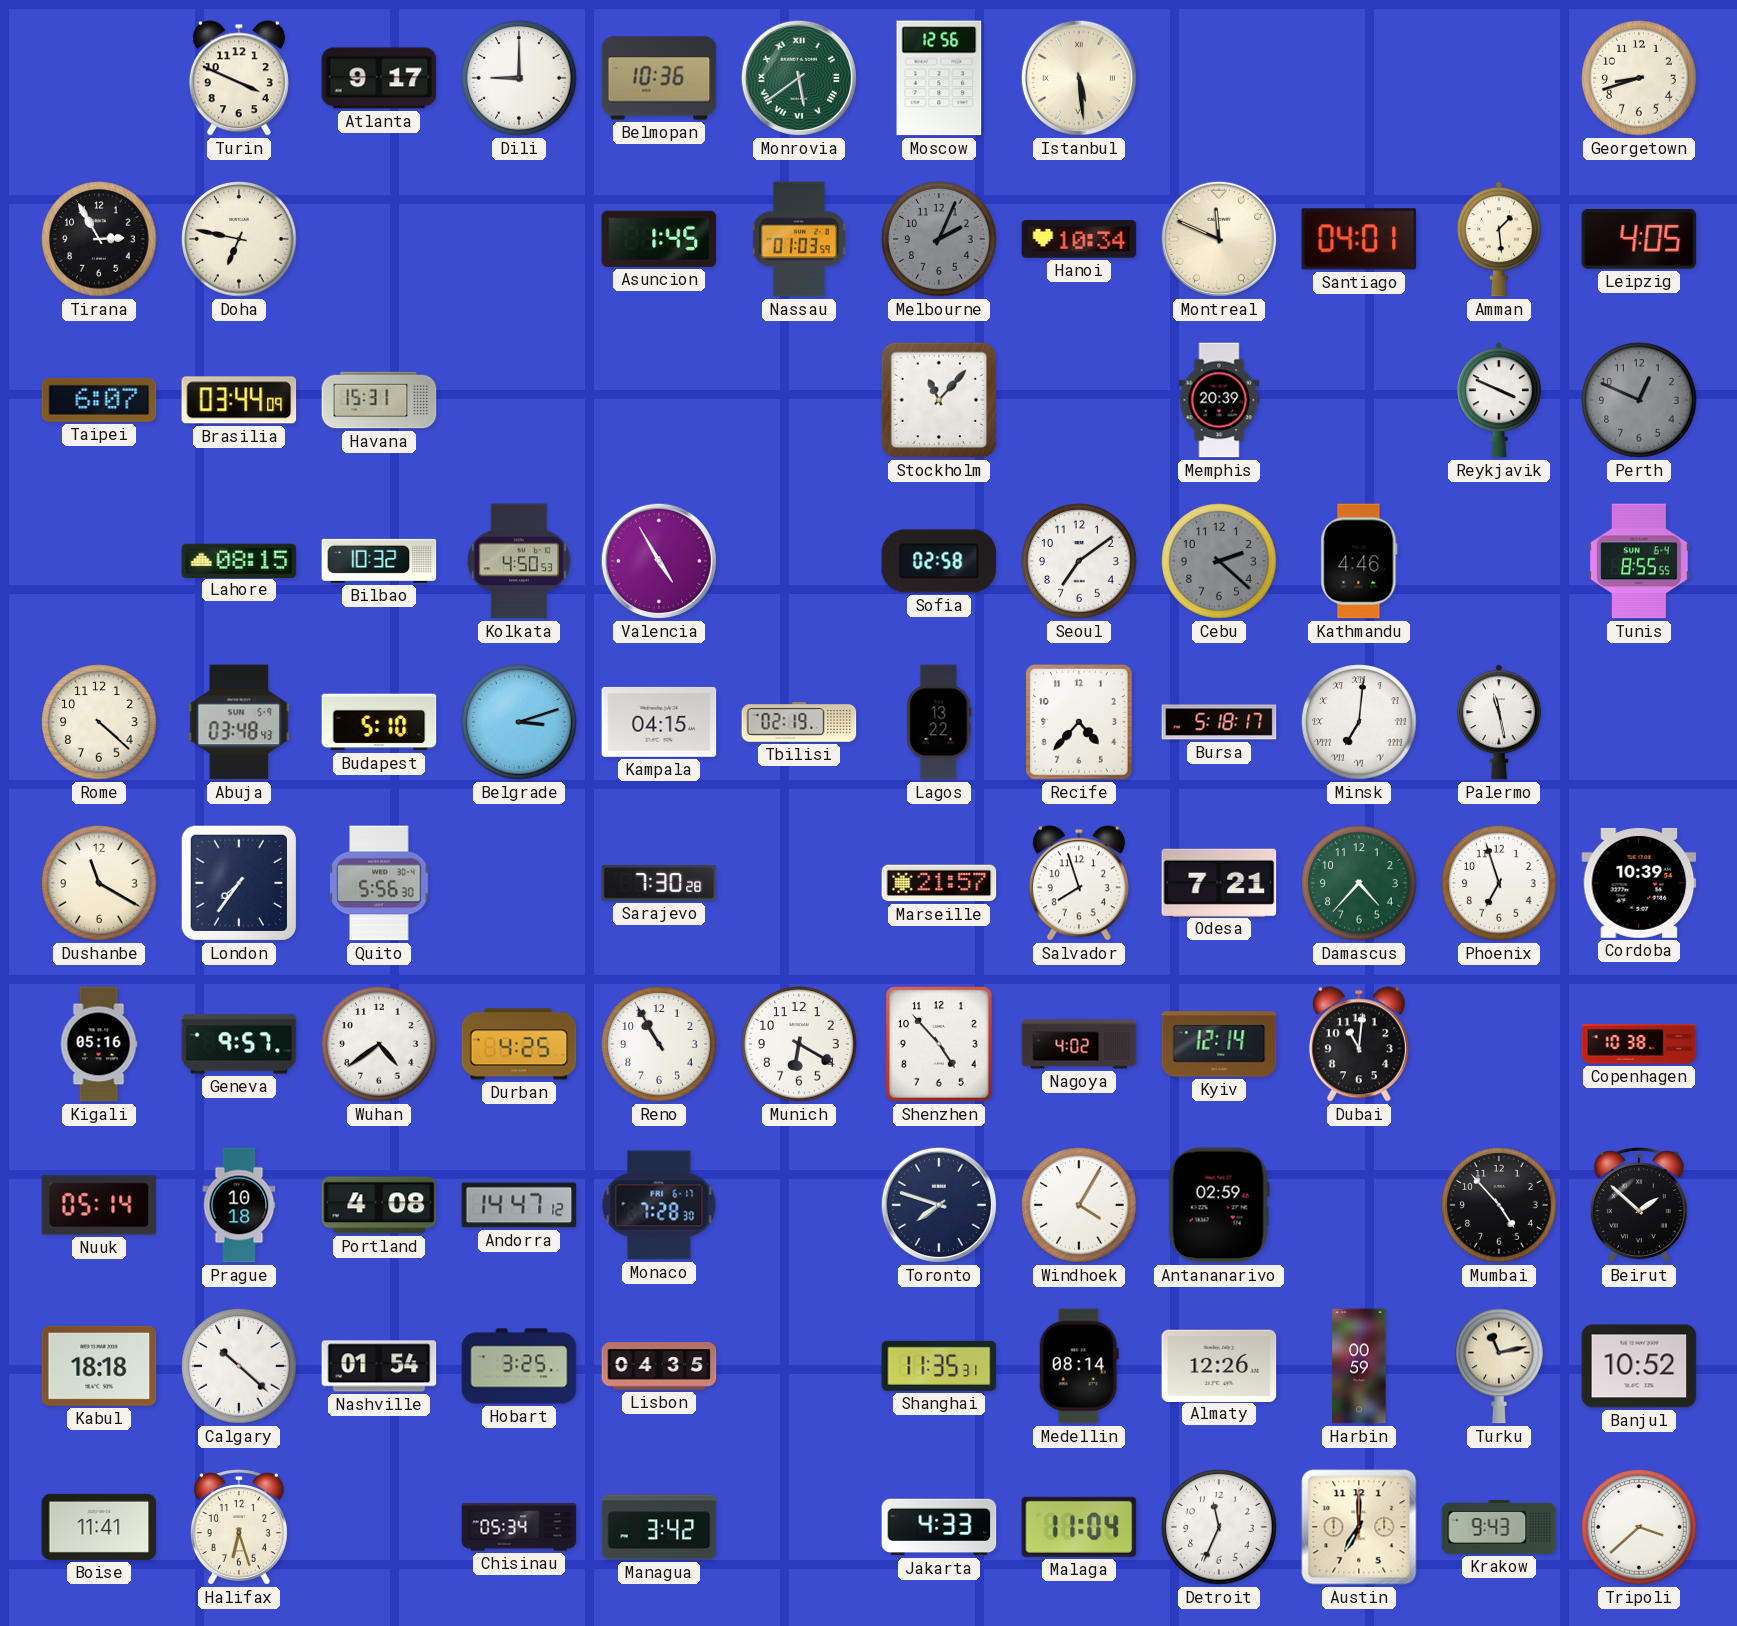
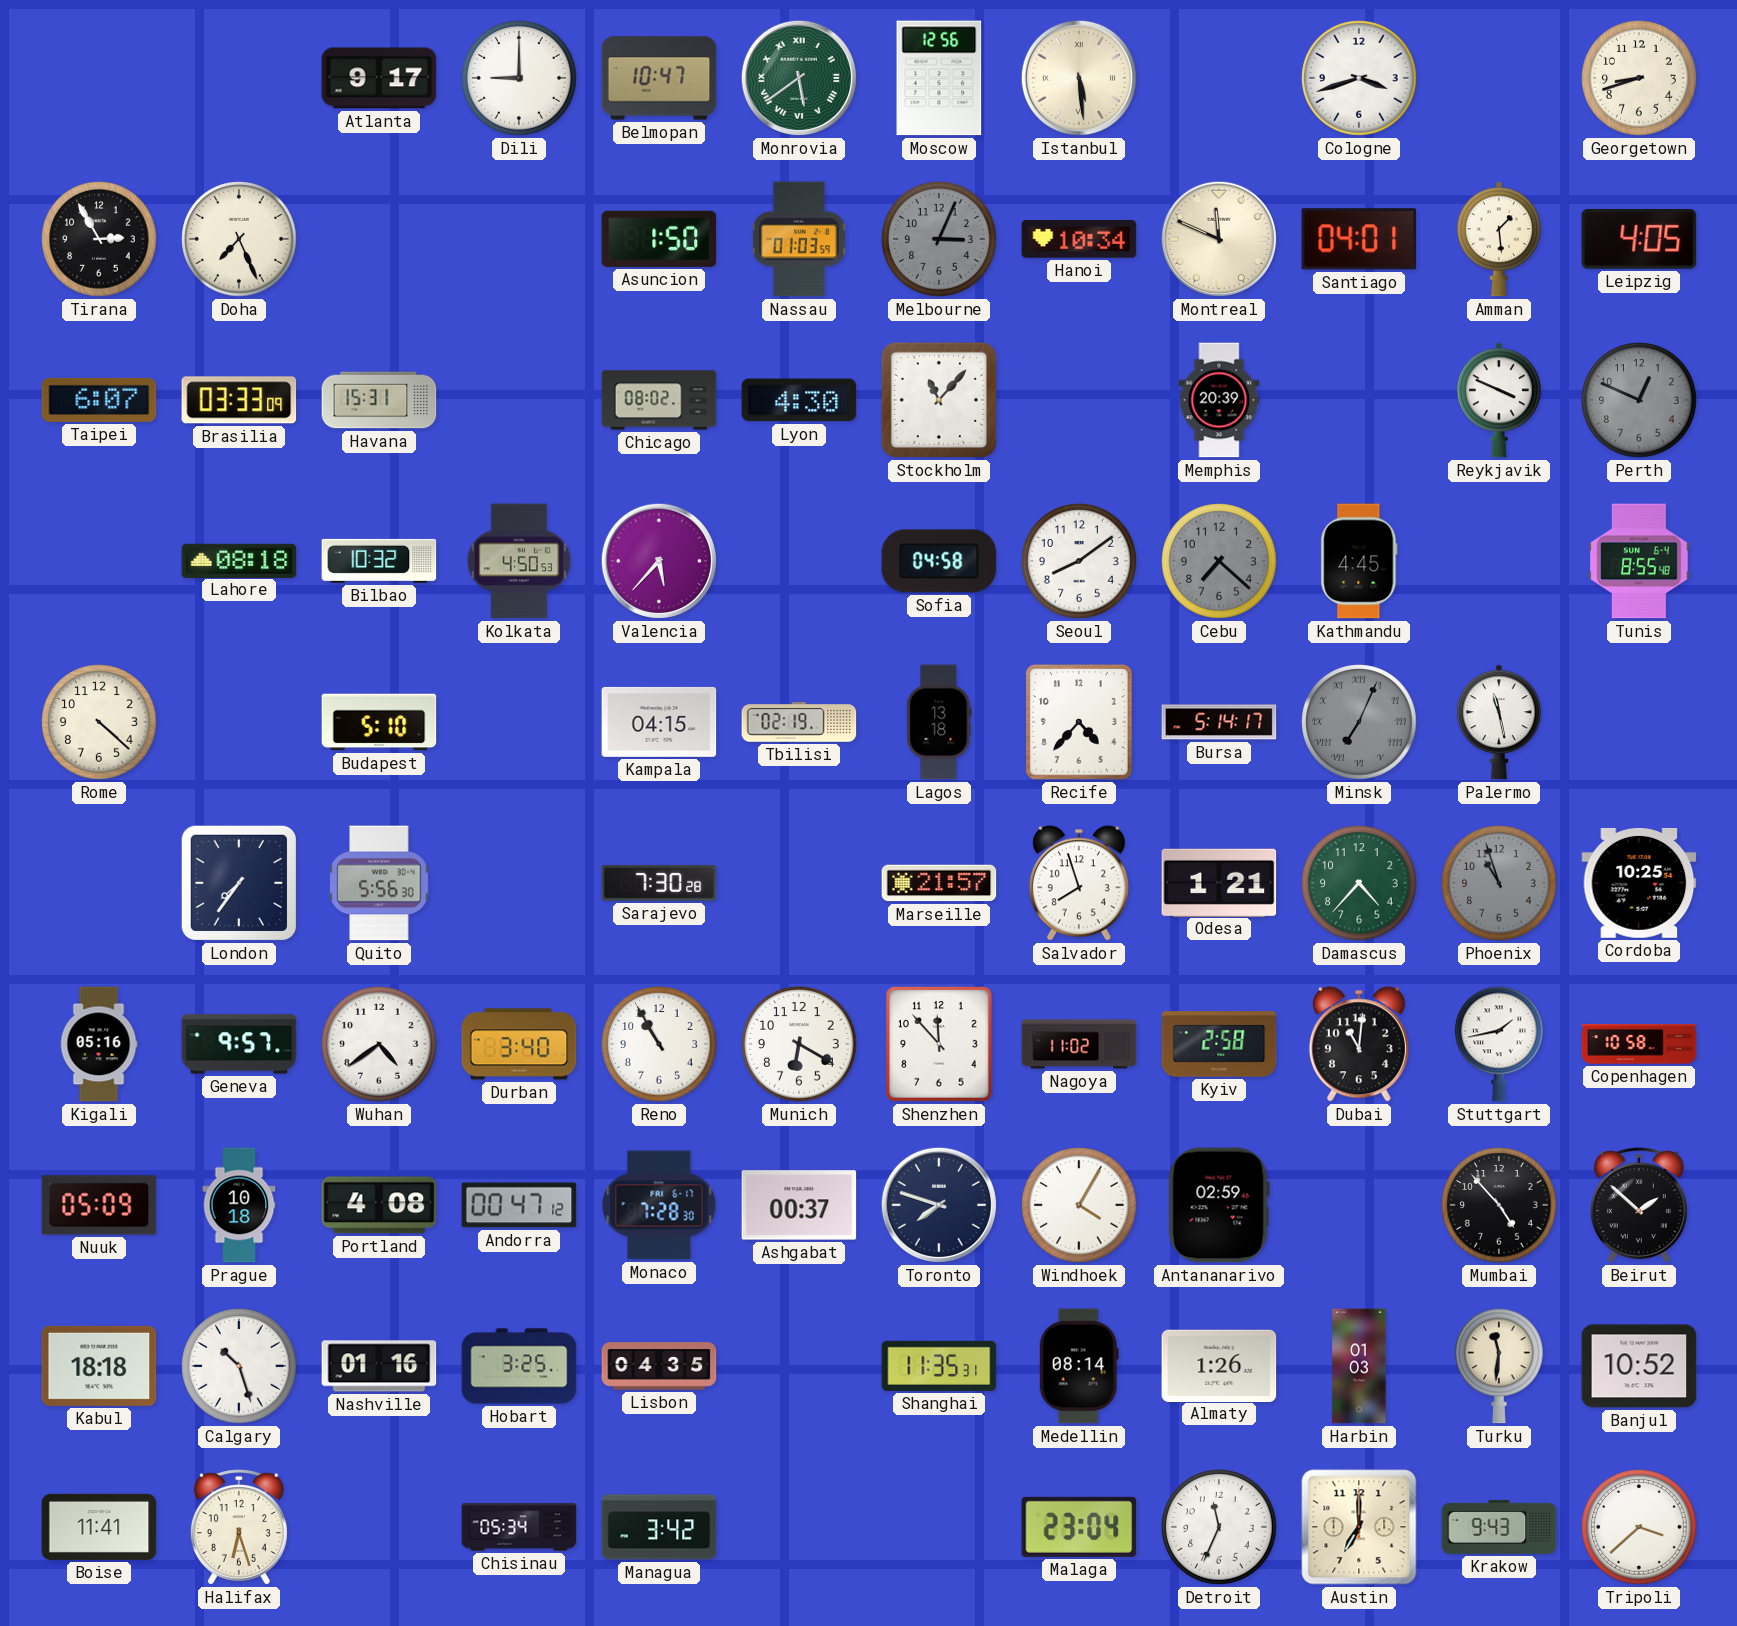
Turin: 3:49 -> none
Belmopan: 10:36 -> 10:47
Cologne: none -> 3:42
Doha: 6:47 -> 7:26
Asuncion: 1:45 -> 1:50
Melbourne: 2:04 -> 3:04
Brasilia: 03:44 -> 03:33
Chicago: none -> 08:02
Lyon: none -> 4:30
Lahore: 08:15 -> 08:18
Valencia: 4:55 -> 5:37
Sofia: 02:58 -> 04:58
Seoul: 7:09 -> 8:09
Cebu: 2:22 -> 7:22
Kathmandu: 4:46 -> 4:45
Tunis: 8:55:55 -> 8:55:48
Abuja: 03:48 -> none
Belgrade: 3:12 -> none
Lagos: 13:22 -> 13:18
Bursa: 5:18 -> 5:14
Minsk: 7:01 -> 7:04
Minsk dial: white -> grey
Dushanbe: 11:20 -> none
Odesa: 7:21 -> 1:21
Phoenix: 6:57 -> 10:57
Phoenix dial: white -> grey
Cordoba: 10:39 -> 10:25
Durban: 4:25 -> 3:40
Shenzhen: 4:53 -> 11:53
Nagoya: 4:02 -> 11:02
Kyiv: 12:14 -> 2:58
Stuttgart: none -> 1:43
Copenhagen: 10:38 -> 10:58
Nuuk: 05:14 -> 05:09
Andorra: 14:47 -> 00:47
Ashgabat: none -> 00:37
Calgary: 10:22 -> 10:27
Nashville: 01:54 -> 01:16
Almaty: 12:26 -> 1:26
Harbin: 00:59 -> 01:03
Turku: 11:13 -> 11:31
Jakarta: 4:33 -> none
Malaga: 11:04 -> 23:04
